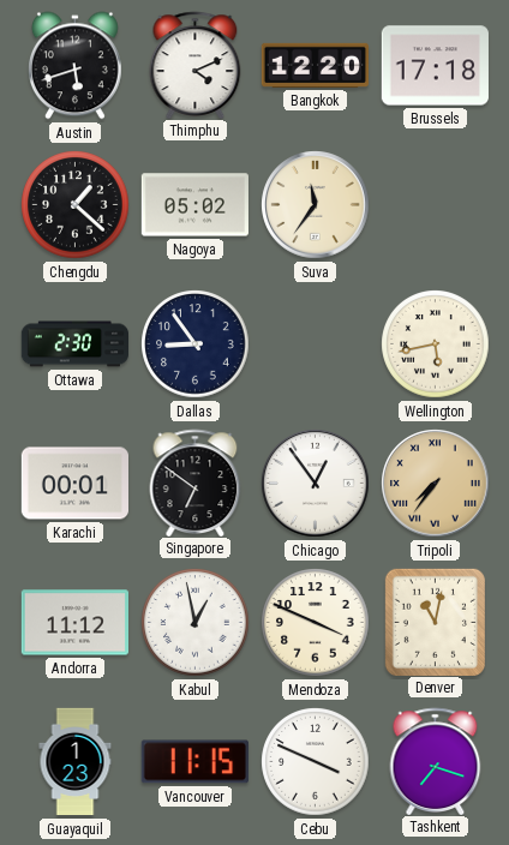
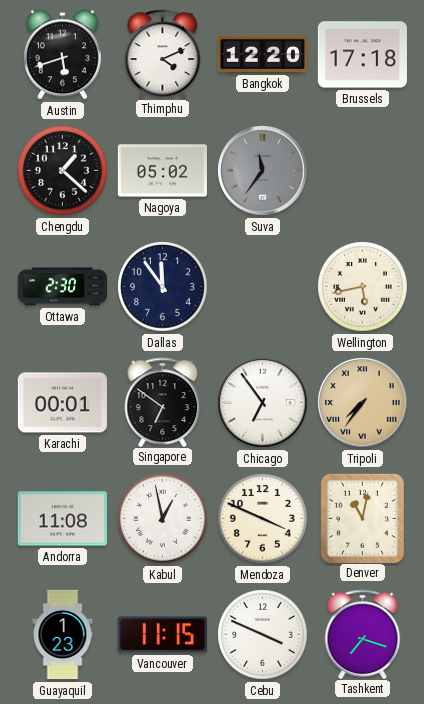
Suva dial: cream -> grey
Dallas: 8:54 -> 11:54
Chicago: 12:54 -> 6:54
Andorra: 11:12 -> 11:08
